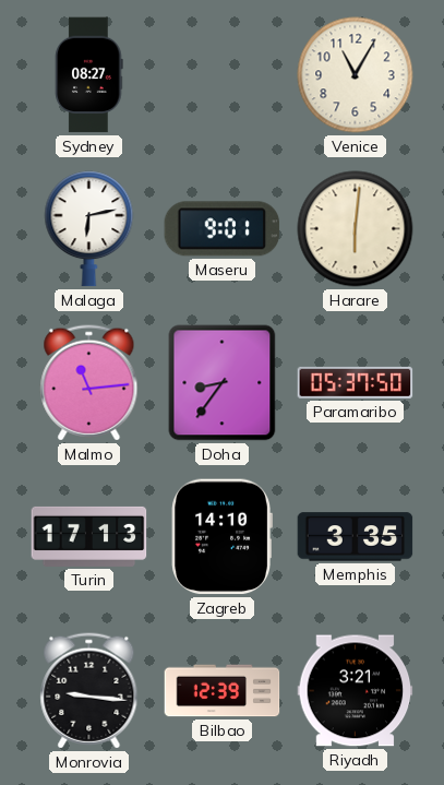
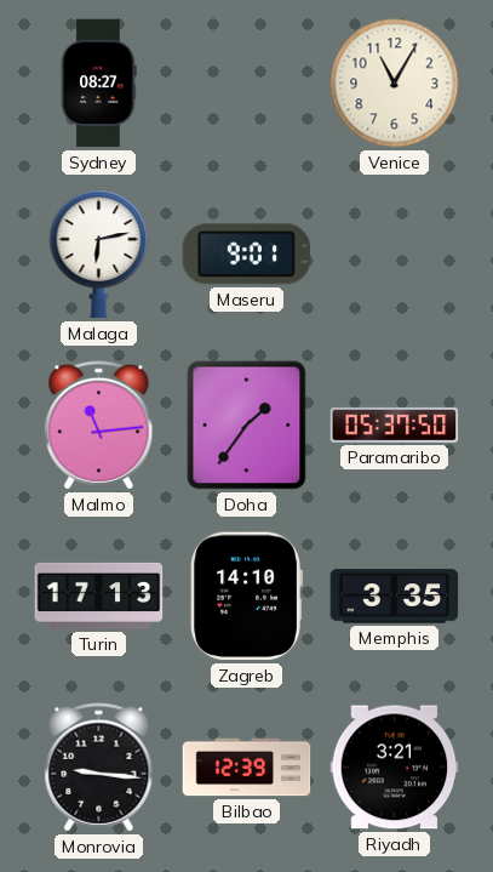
Harare: 6:01 -> none
Doha: 8:36 -> 1:36
